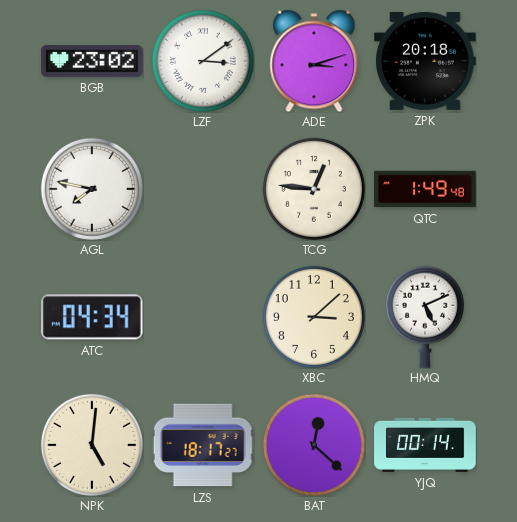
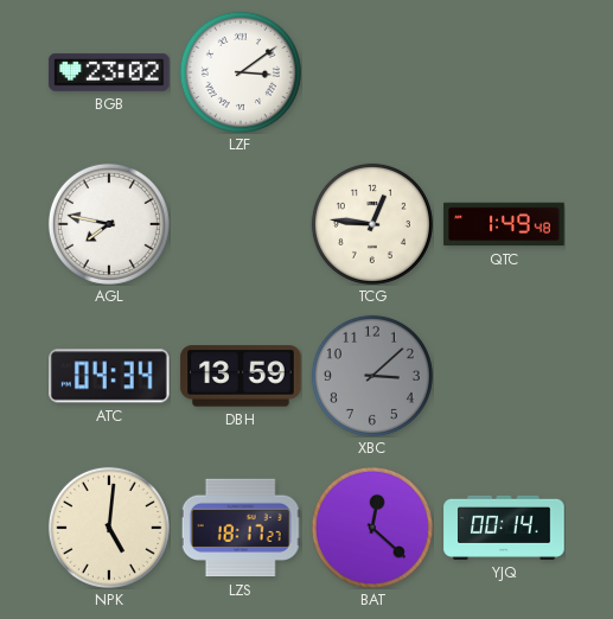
ADE: 3:12 -> none
ZPK: 20:18 -> none
DBH: none -> 13:59
XBC dial: cream -> grey
HMQ: 5:11 -> none
